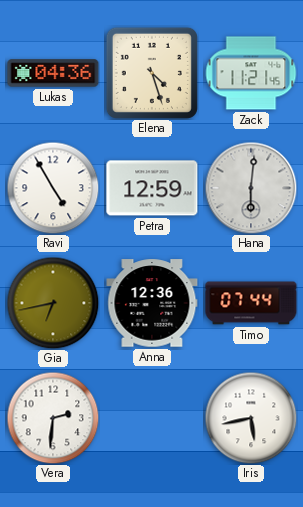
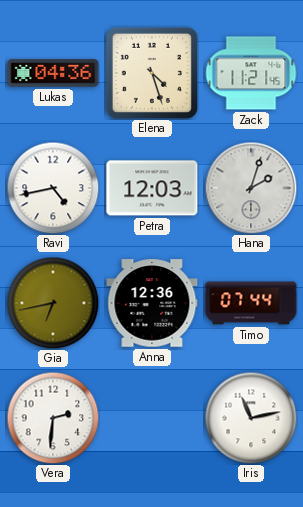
Ravi: 4:55 -> 4:43
Petra: 12:59 -> 12:03
Hana: 6:01 -> 2:03
Iris: 5:43 -> 11:13
